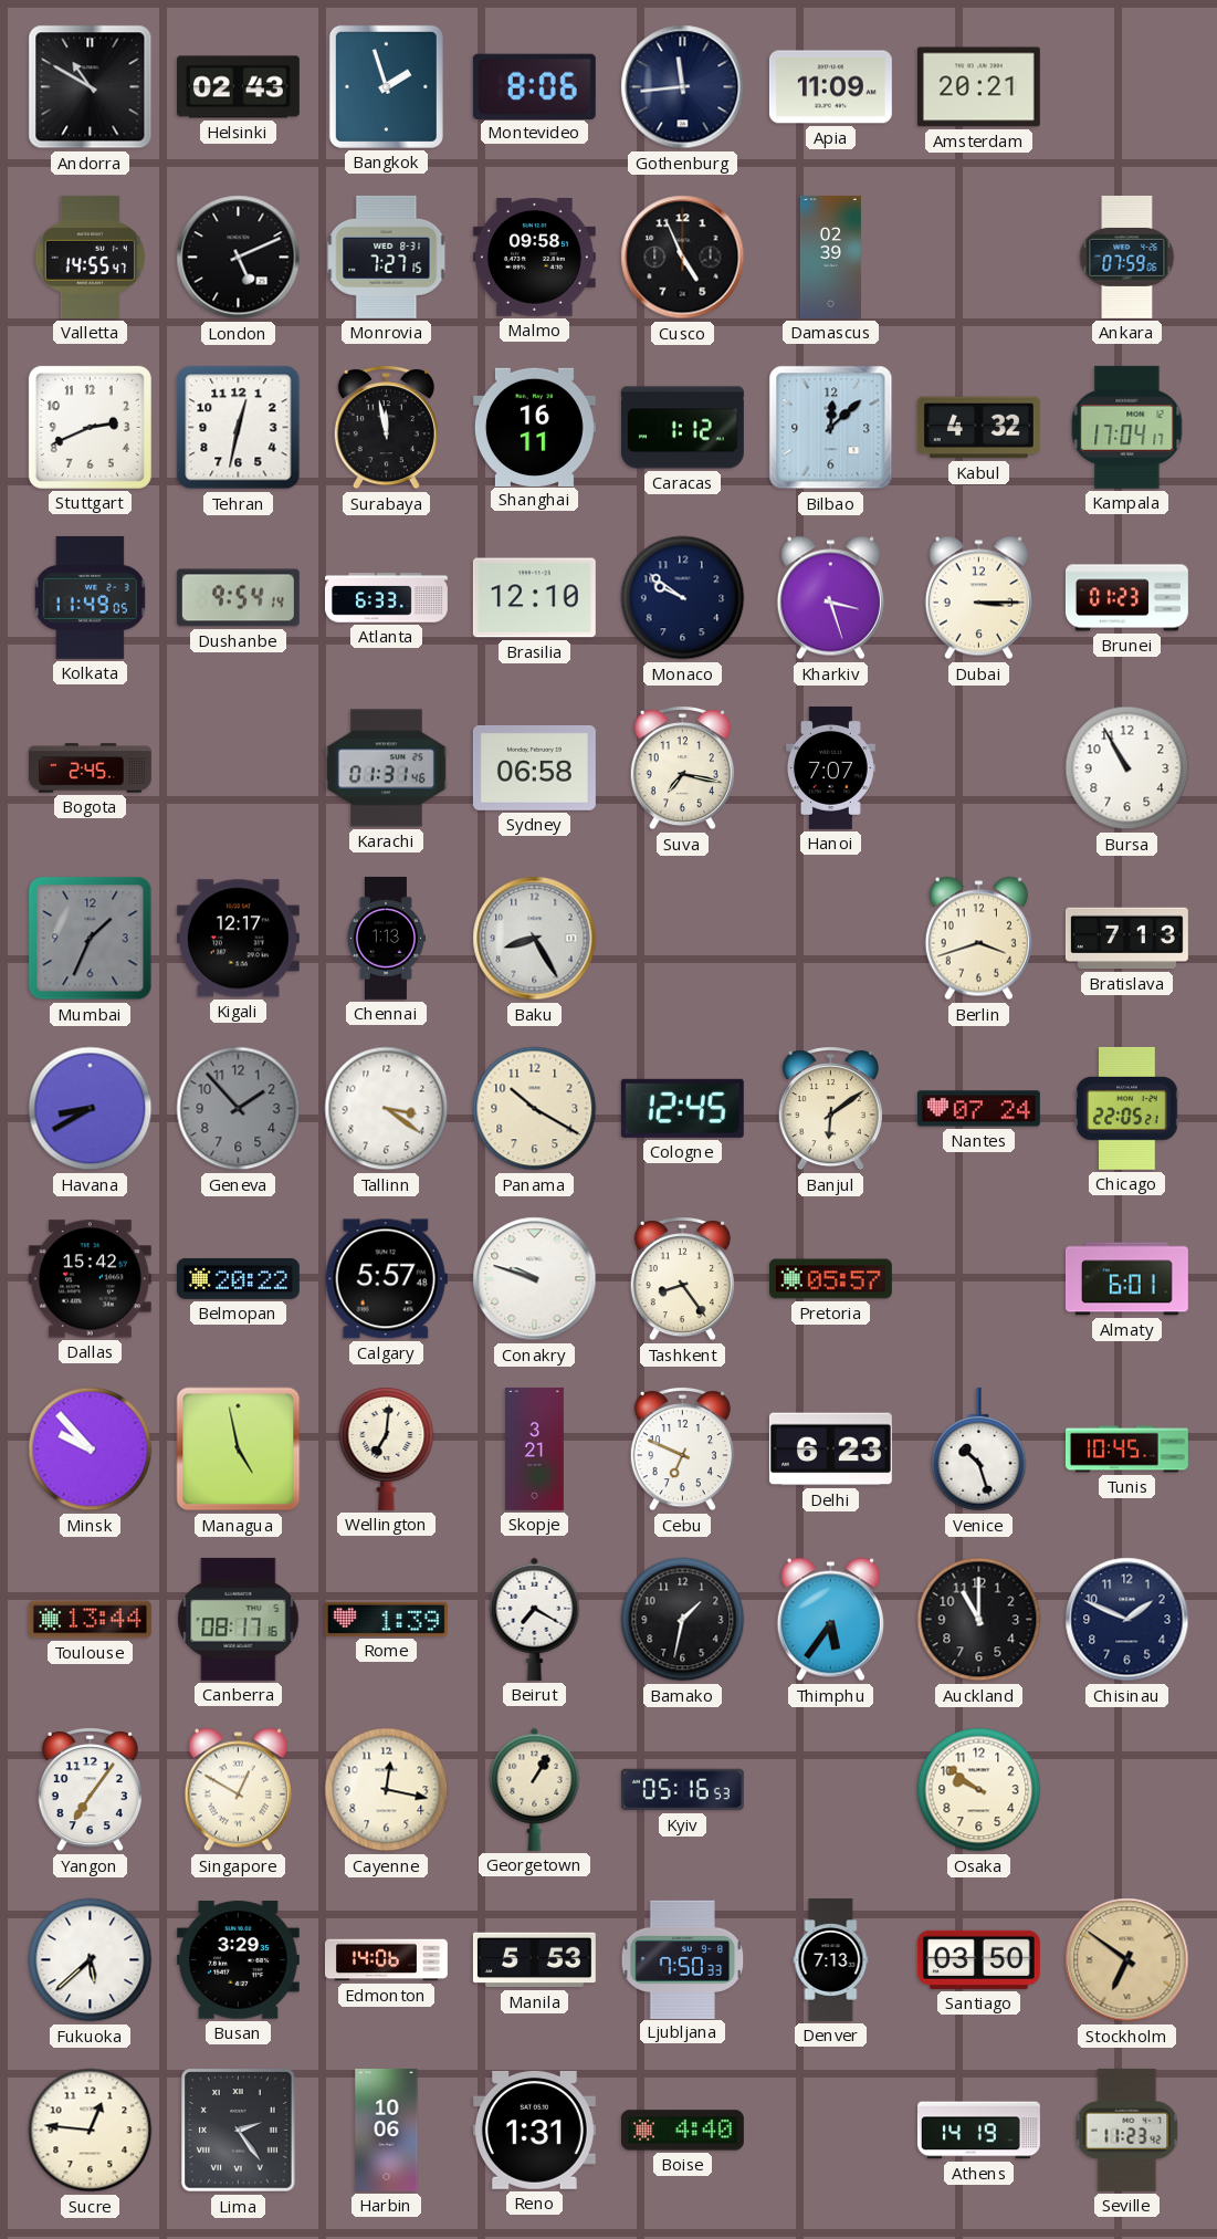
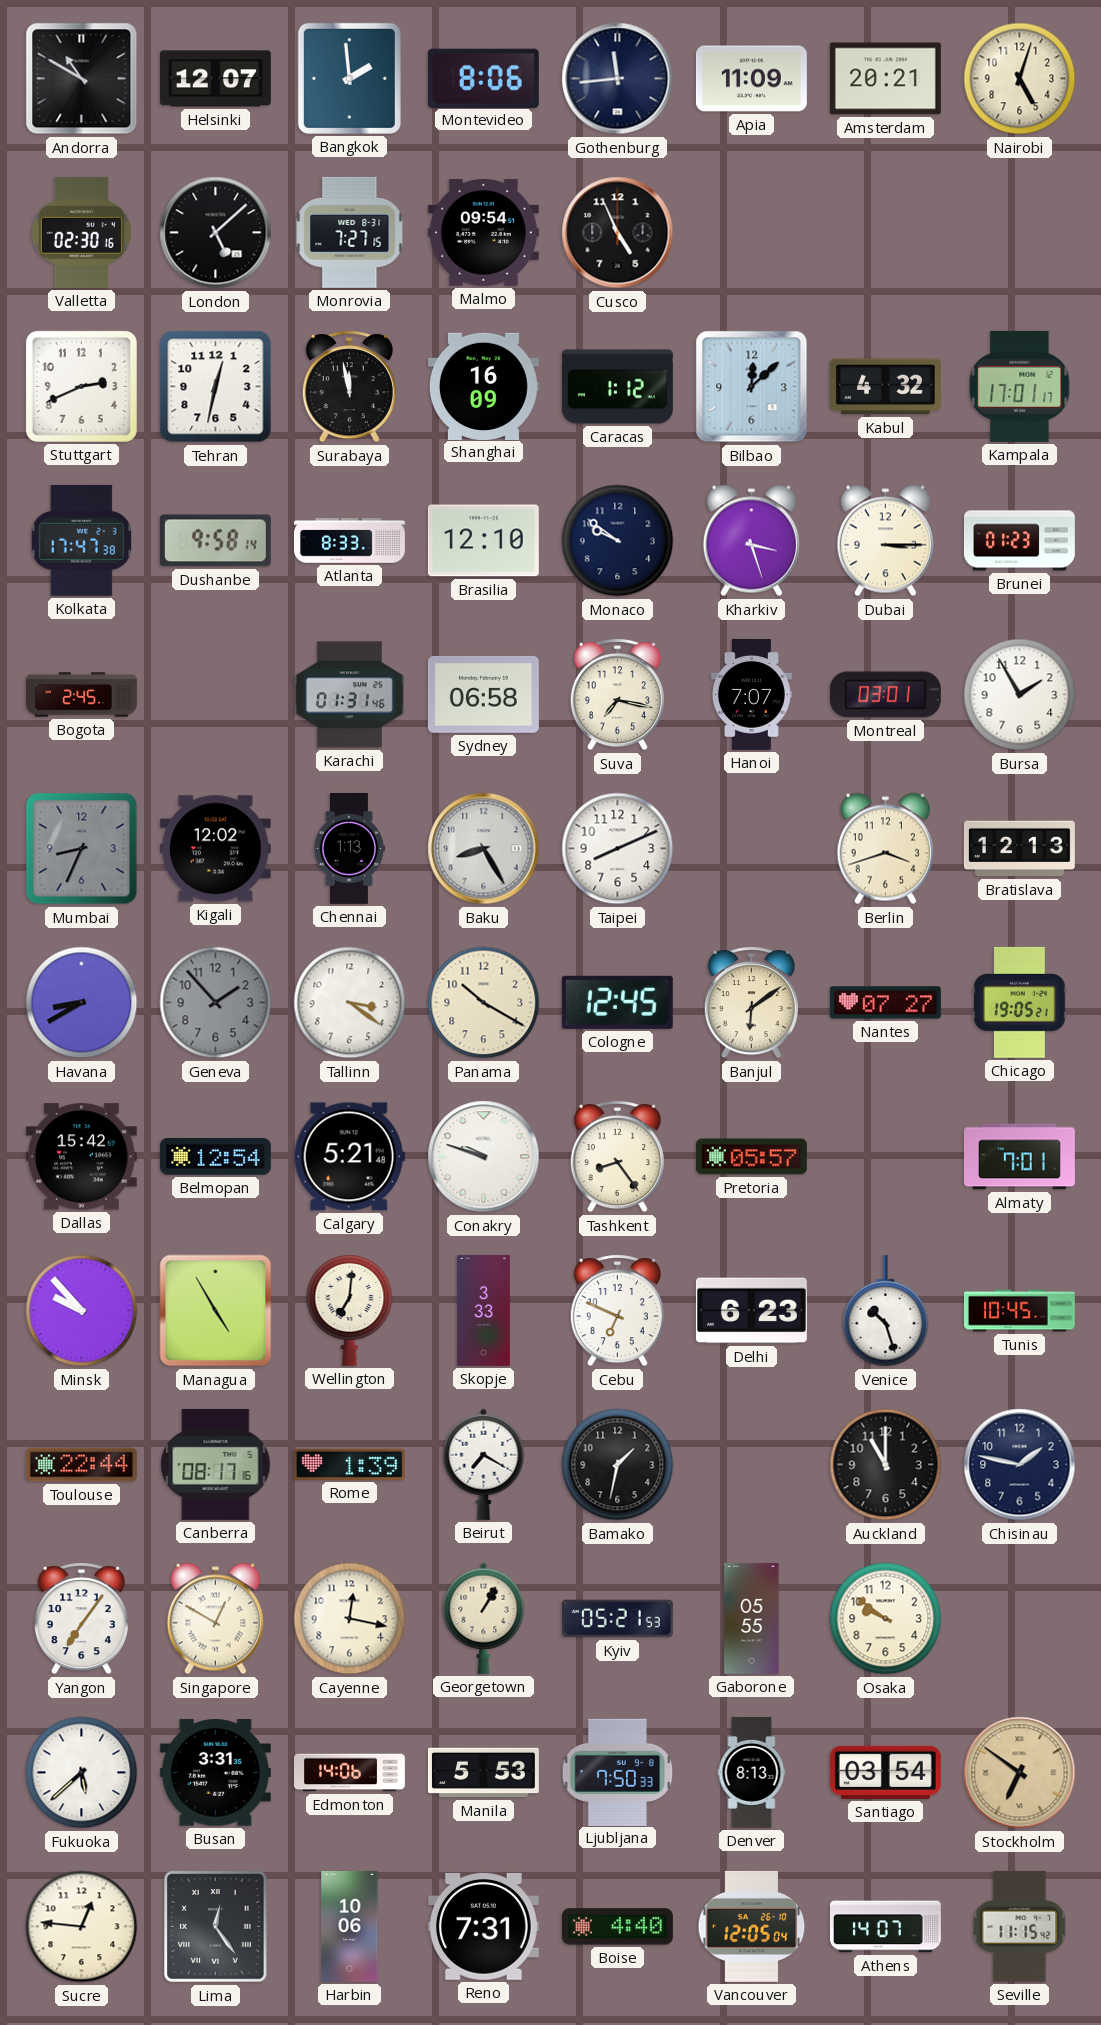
Helsinki: 02:43 -> 12:07
Bangkok: 1:57 -> 1:59
Nairobi: none -> 5:03
Valletta: 14:55 -> 02:30
London: 5:11 -> 5:08
Malmo: 09:58 -> 09:54
Damascus: 02:39 -> none
Ankara: 07:59 -> none
Shanghai: 16:11 -> 16:09
Kampala: 17:04 -> 17:01
Kolkata: 11:49 -> 17:47
Dushanbe: 9:54 -> 9:58
Atlanta: 6:33 -> 8:33
Montreal: none -> 03:01
Bursa: 10:55 -> 1:55
Mumbai: 1:34 -> 8:34
Kigali: 12:17 -> 12:02
Taipei: none -> 8:11
Bratislava: 7:13 -> 12:13
Nantes: 07:24 -> 07:27
Chicago: 22:05 -> 19:05
Belmopan: 20:22 -> 12:54
Calgary: 5:57 -> 5:21
Almaty: 6:01 -> 7:01
Managua: 4:58 -> 4:55
Skopje: 3:21 -> 3:33
Toulouse: 13:44 -> 22:44
Thimphu: 5:36 -> none
Chisinau: 1:49 -> 1:47
Kyiv: 05:16 -> 05:21
Gaborone: none -> 05:55
Busan: 3:29 -> 3:31
Denver: 7:13 -> 8:13
Santiago: 03:50 -> 03:54
Lima: 2:24 -> 12:24
Reno: 1:31 -> 7:31
Vancouver: none -> 12:05
Athens: 14:19 -> 14:07
Seville: 11:23 -> 11:15
